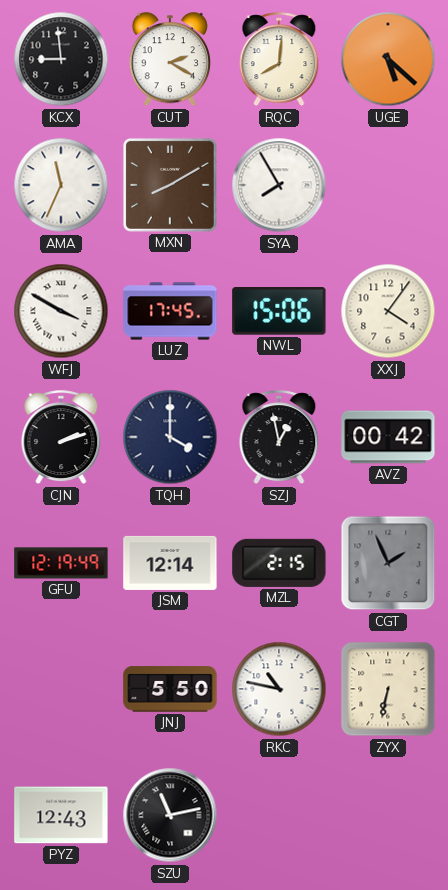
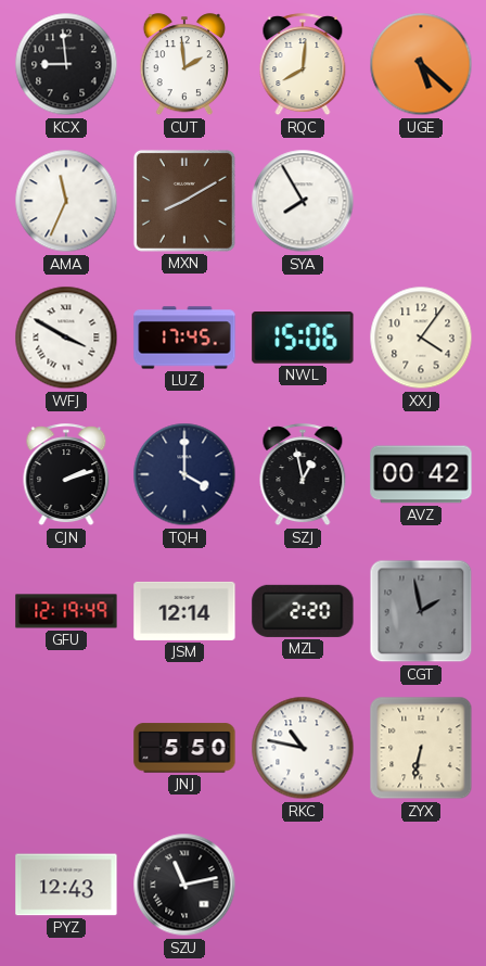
CUT: 2:20 -> 1:59
MZL: 2:15 -> 2:20
CGT: 1:56 -> 1:58
